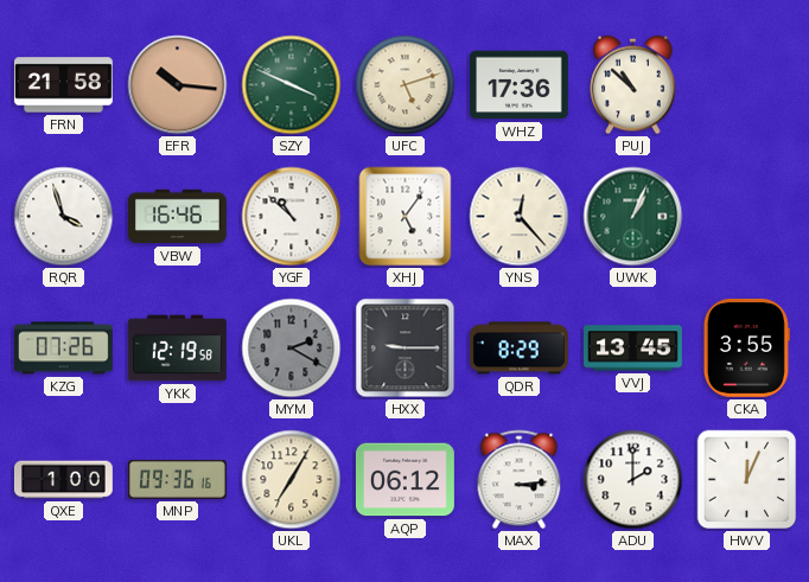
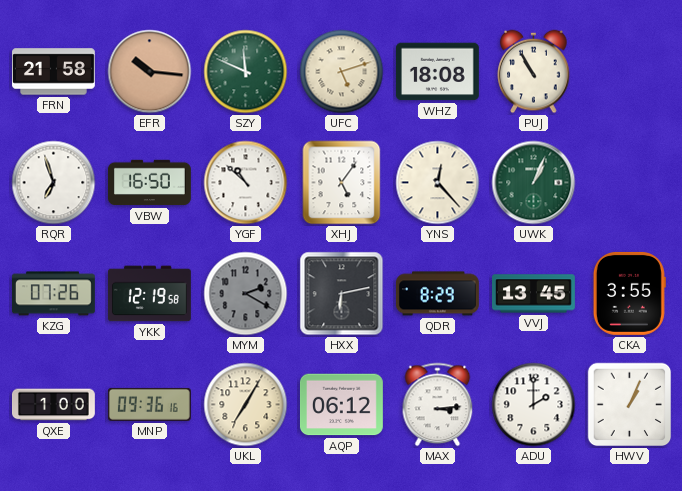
SZY: 3:49 -> 11:49
WHZ: 17:36 -> 18:08
PUJ: 10:52 -> 10:55
RQR: 3:57 -> 6:57
VBW: 16:46 -> 16:50
HXX: 9:15 -> 6:13
HWV: 12:04 -> 1:04
